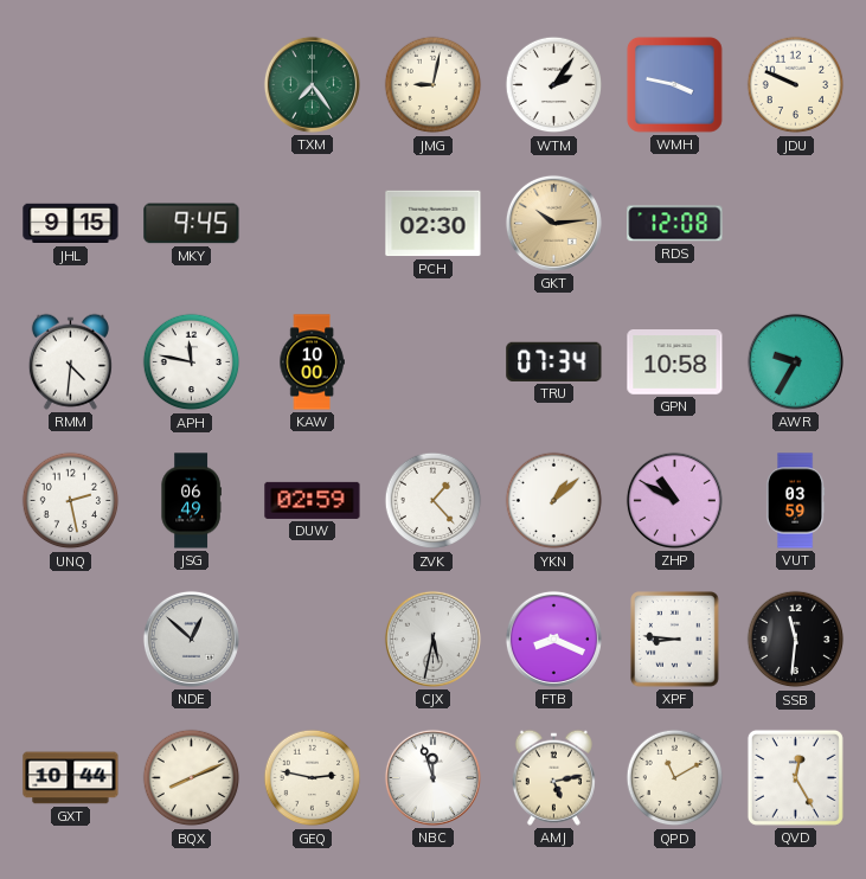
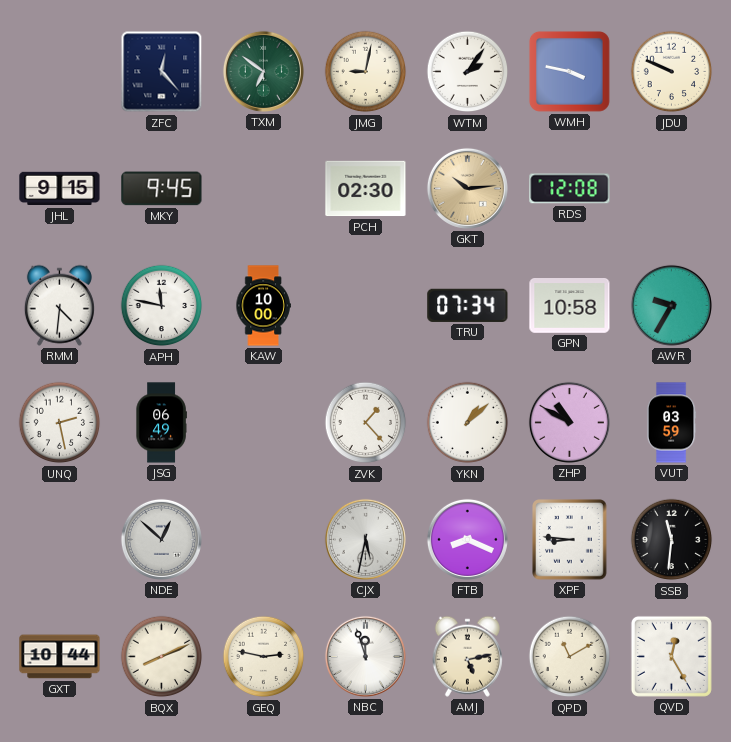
ZFC: none -> 12:23
TXM: 7:24 -> 6:51
DUW: 02:59 -> none
